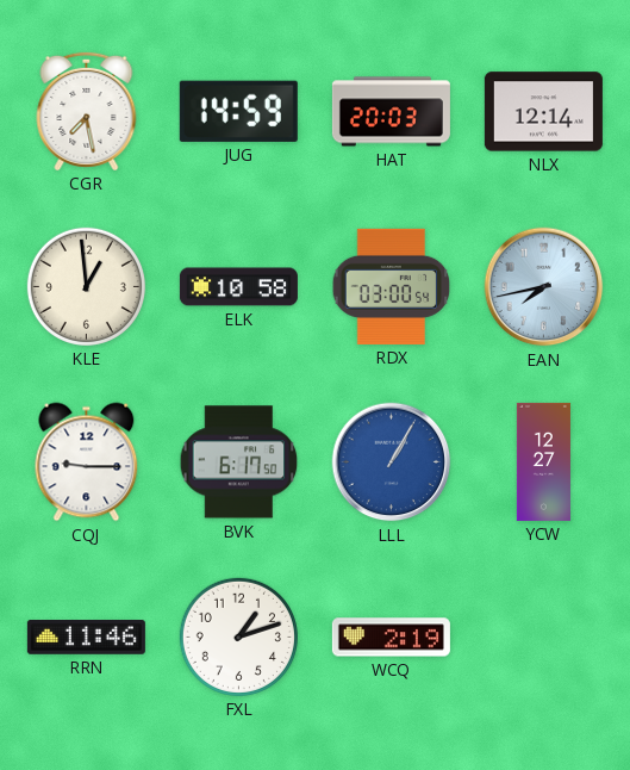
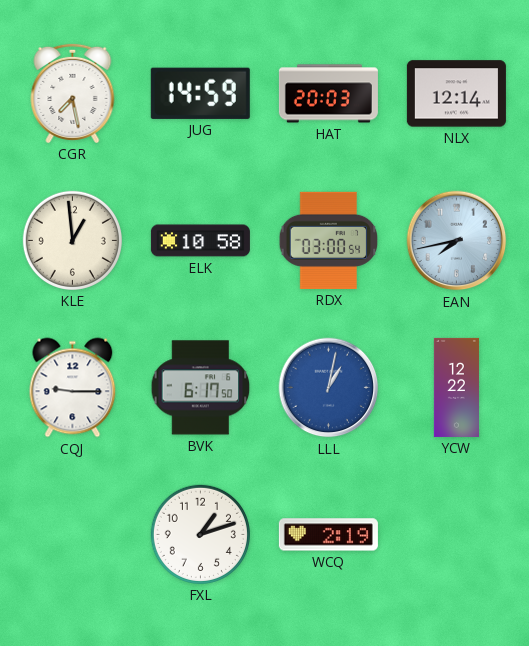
LLL: 1:05 -> 1:02
YCW: 12:27 -> 12:22
RRN: 11:46 -> none
